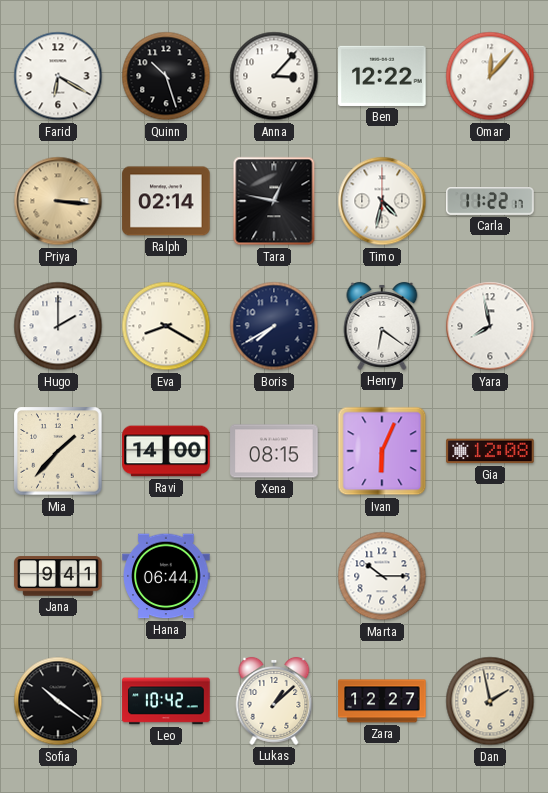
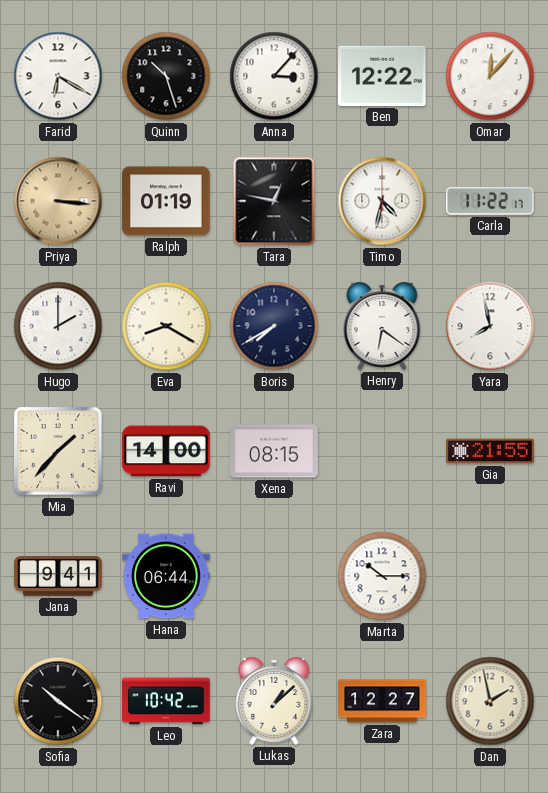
Ralph: 02:14 -> 01:19
Ivan: 6:04 -> none
Gia: 12:08 -> 21:55
